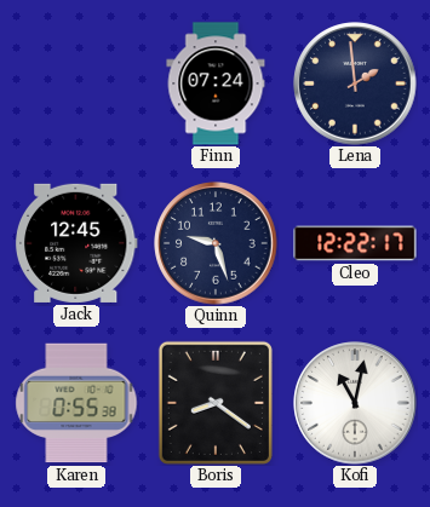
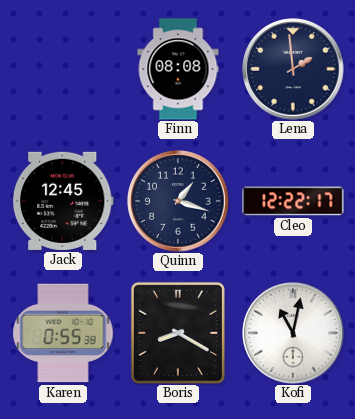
Finn: 07:24 -> 08:08
Quinn: 9:27 -> 1:18
Boris: 8:21 -> 8:20
